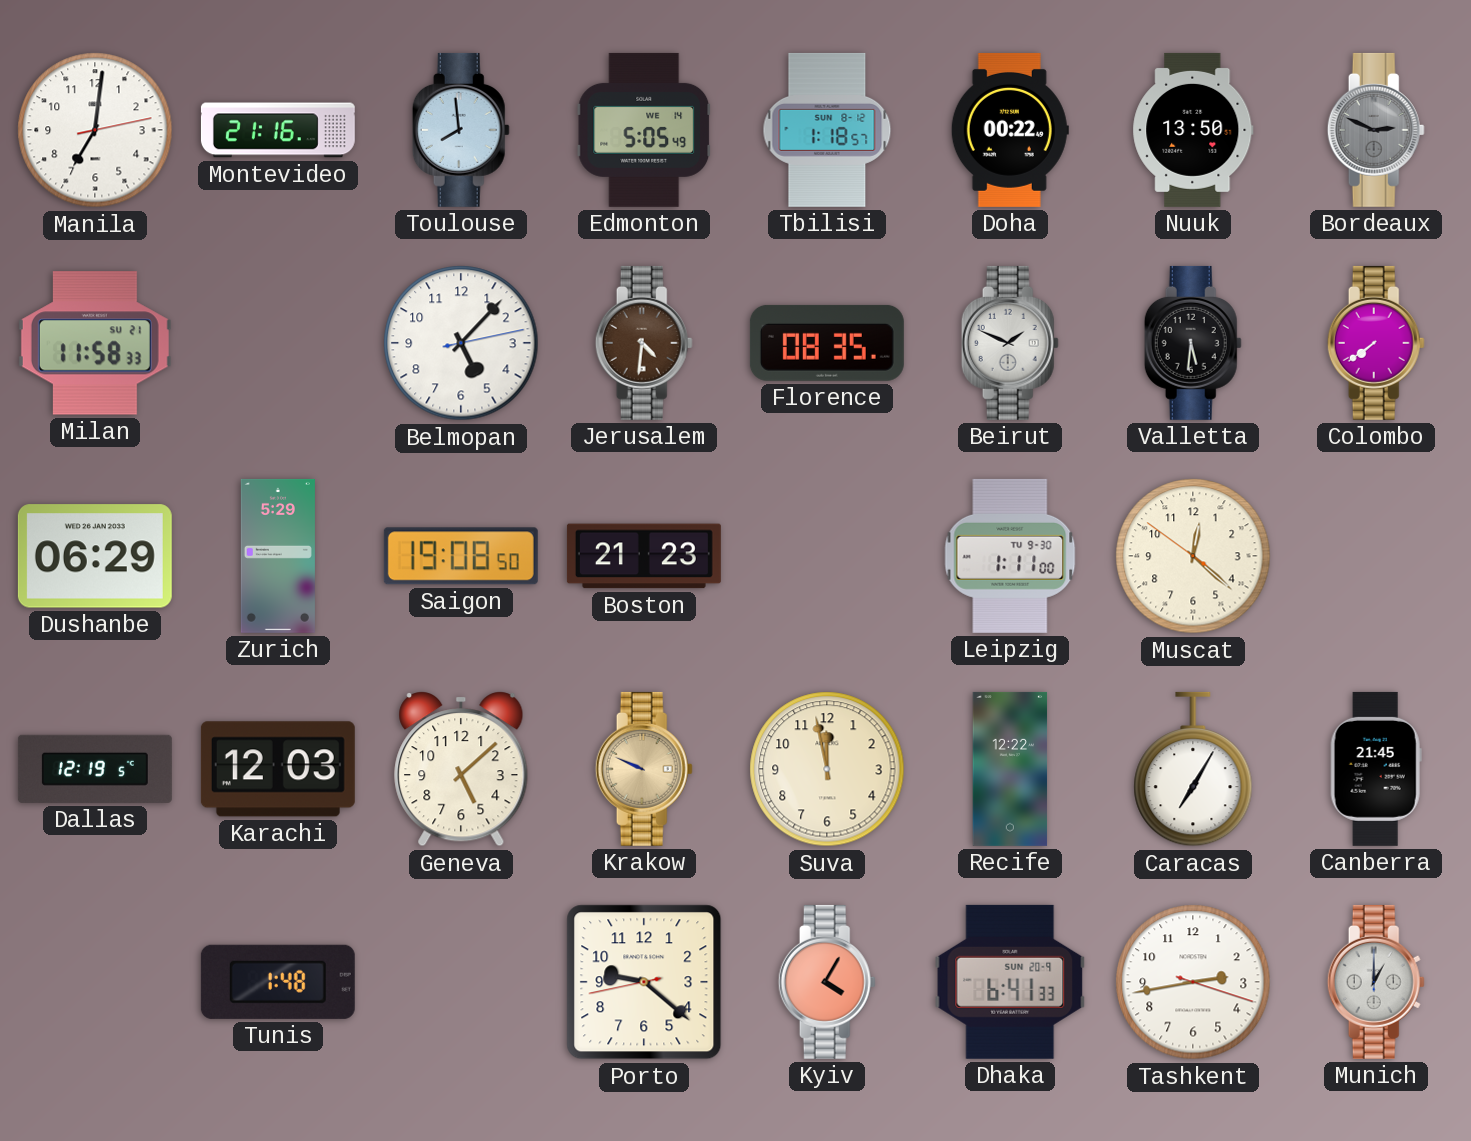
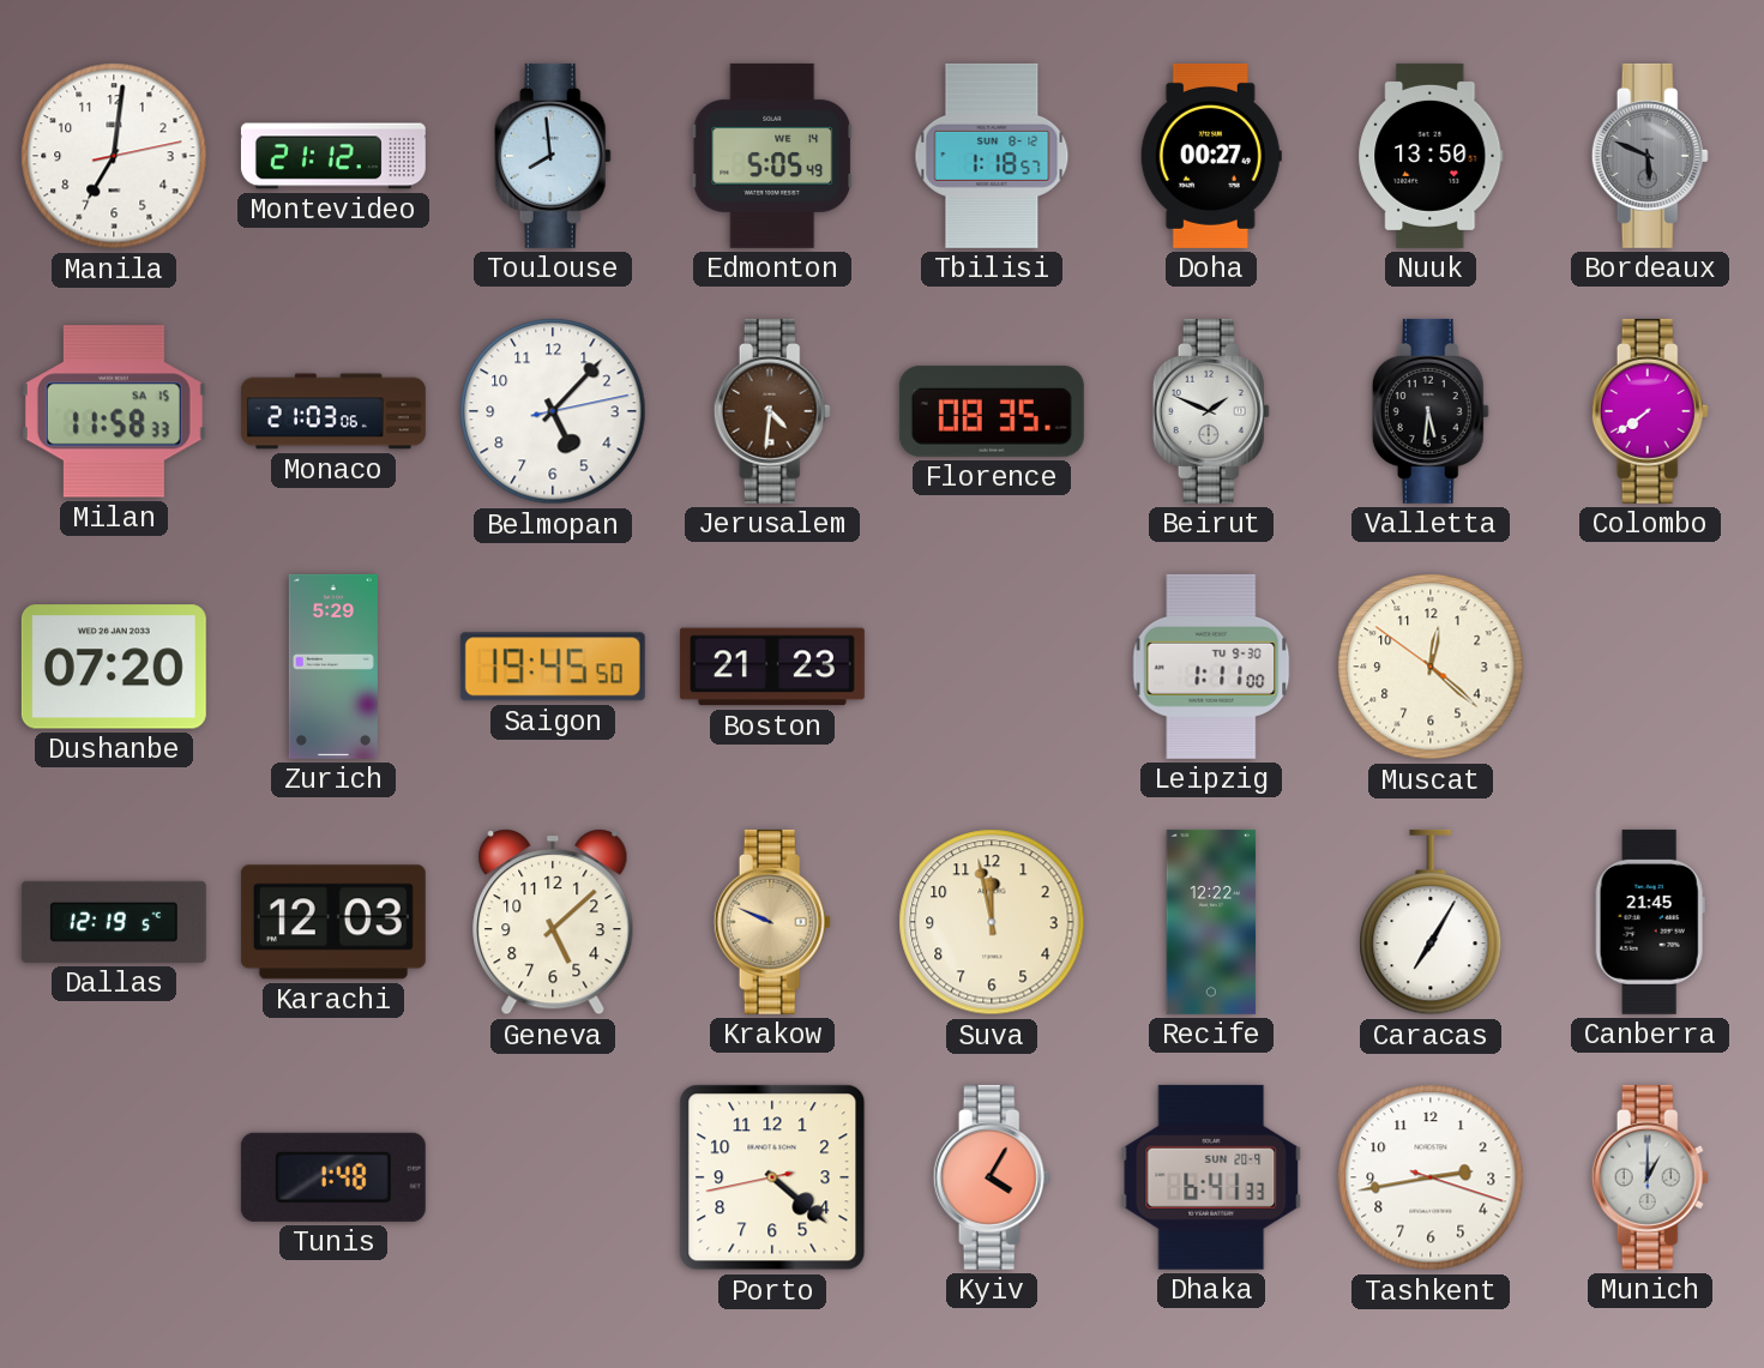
Montevideo: 21:16 -> 21:12
Doha: 00:22 -> 00:27
Bordeaux: 2:49 -> 5:49
Milan date: SU 21 -> SA 15
Monaco: none -> 21:03
Dushanbe: 06:29 -> 07:20
Saigon: 19:08 -> 19:45
Porto: 9:21 -> 4:21
